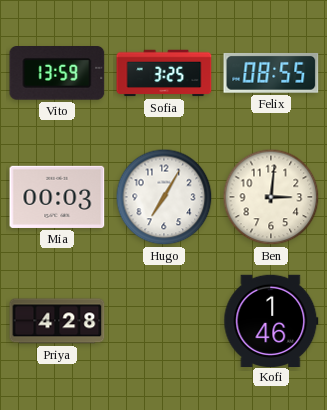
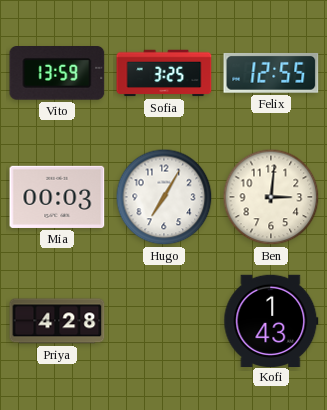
Felix: 08:55 -> 12:55
Kofi: 1:46 -> 1:43
